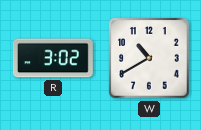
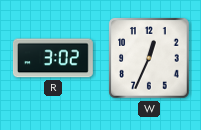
W: 10:40 -> 12:34
